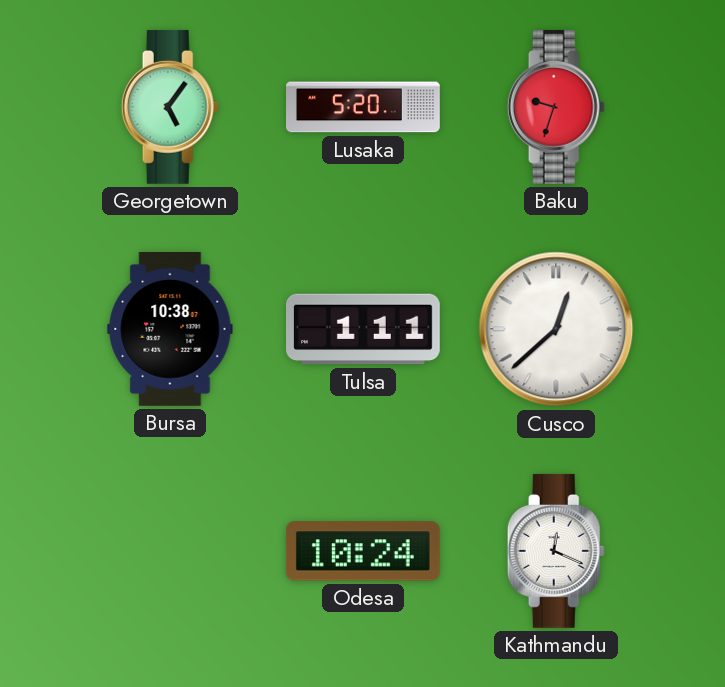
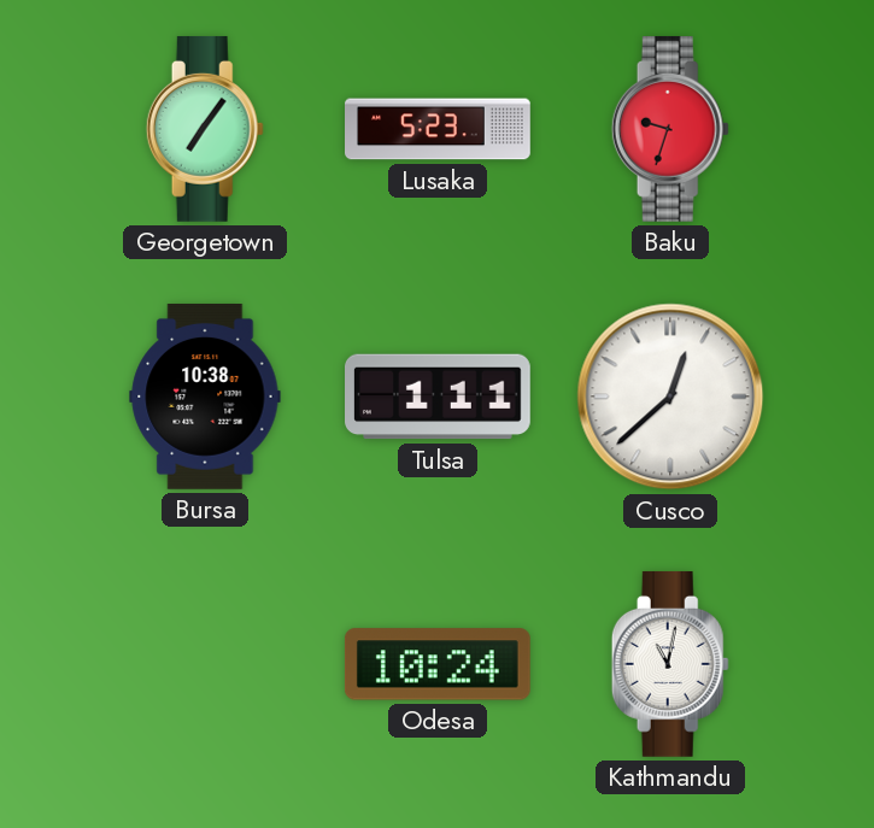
Georgetown: 5:06 -> 7:06
Lusaka: 5:20 -> 5:23
Kathmandu: 12:19 -> 11:02
